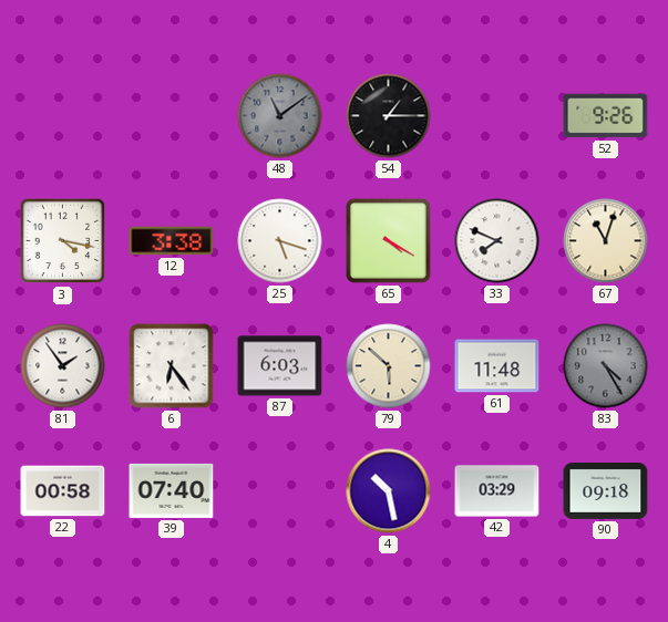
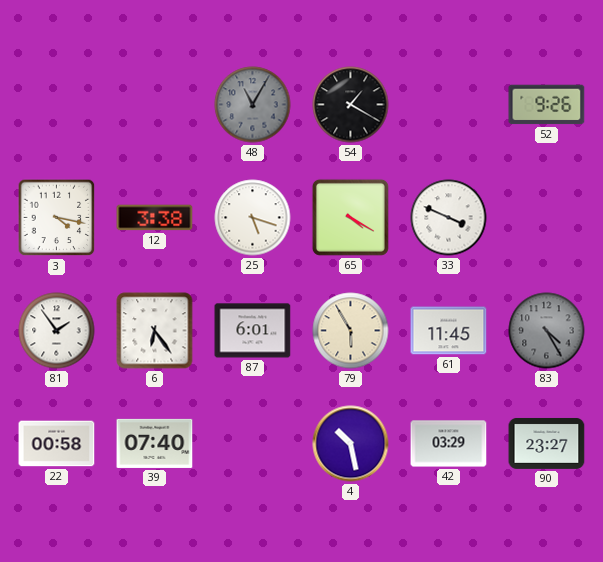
48: 11:09 -> 11:05
54: 1:15 -> 1:20
33: 7:49 -> 3:49
67: 11:03 -> none
87: 6:03 -> 6:01
79: 5:52 -> 5:55
61: 11:48 -> 11:45
90: 09:18 -> 23:27
